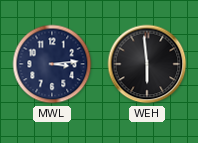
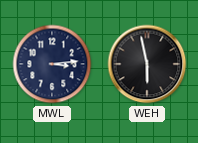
WEH: 5:59 -> 5:58
